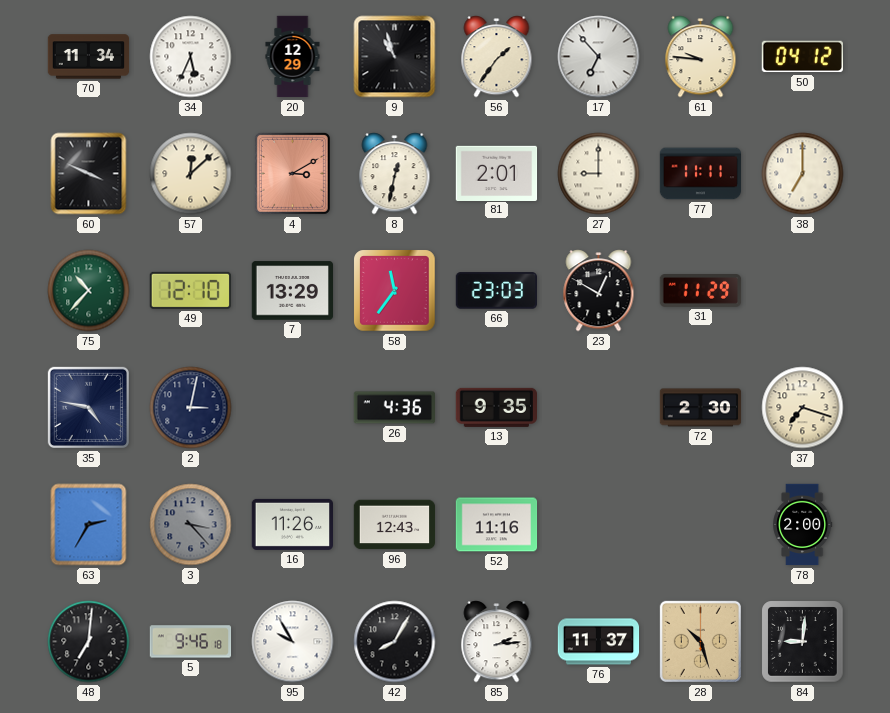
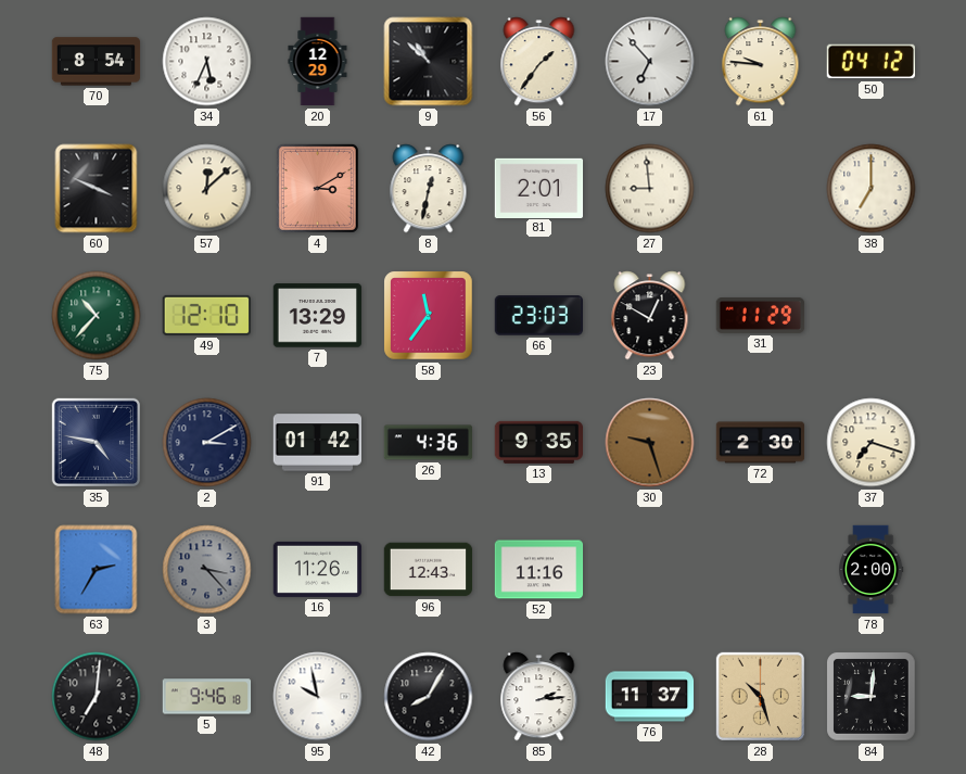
70: 11:34 -> 8:54
9: 10:57 -> 10:52
27: 9:00 -> 8:59
77: 11:11 -> none
2: 3:02 -> 3:10
91: none -> 01:42
30: none -> 9:27
95: 9:55 -> 9:58
